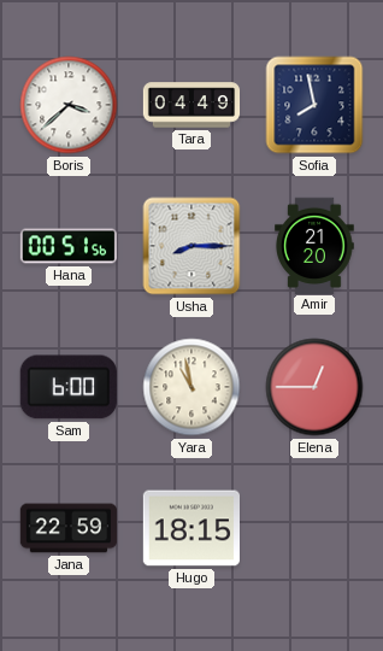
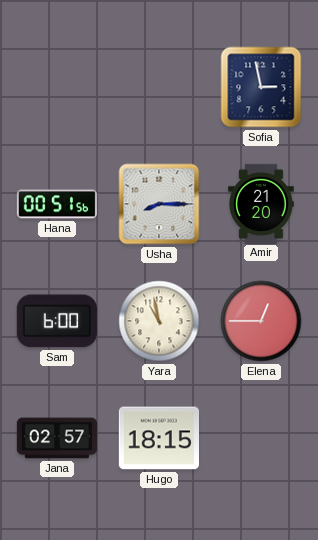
Boris: 3:38 -> none
Tara: 04:49 -> none
Sofia: 7:58 -> 2:58
Jana: 22:59 -> 02:57
